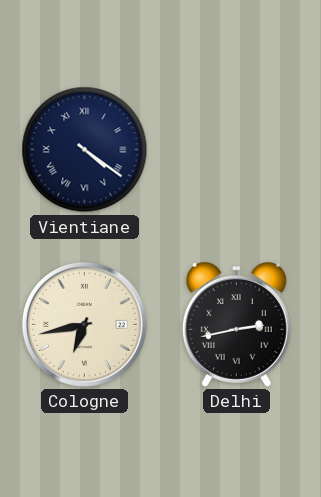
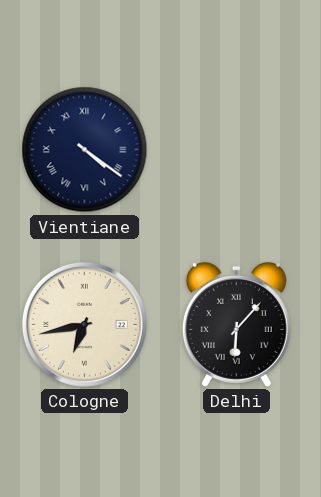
Delhi: 2:43 -> 6:07
